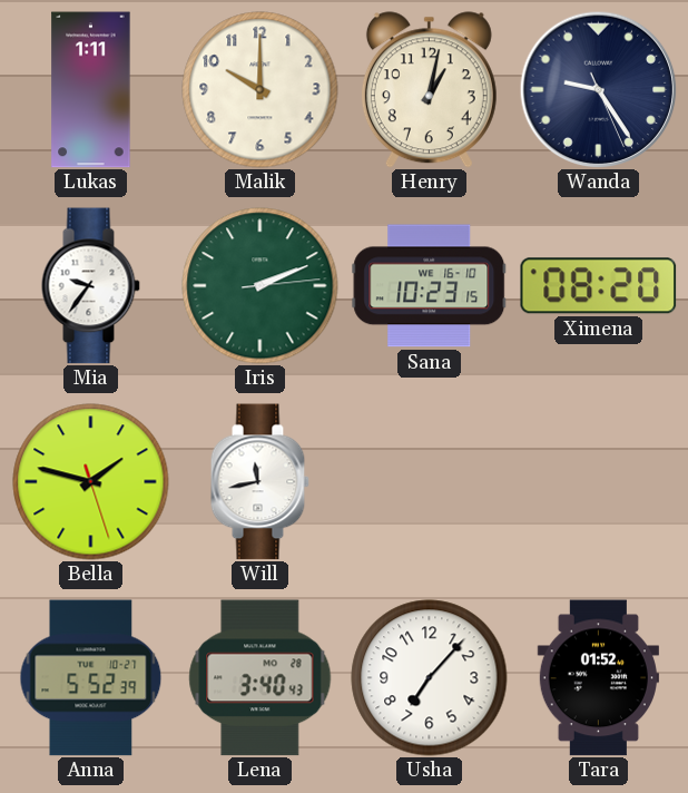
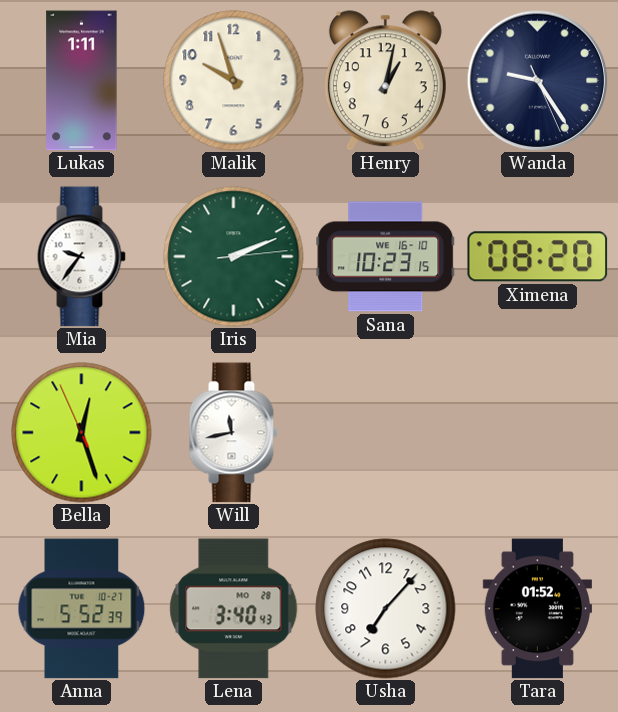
Malik: 10:00 -> 9:57
Bella: 1:47 -> 12:26
